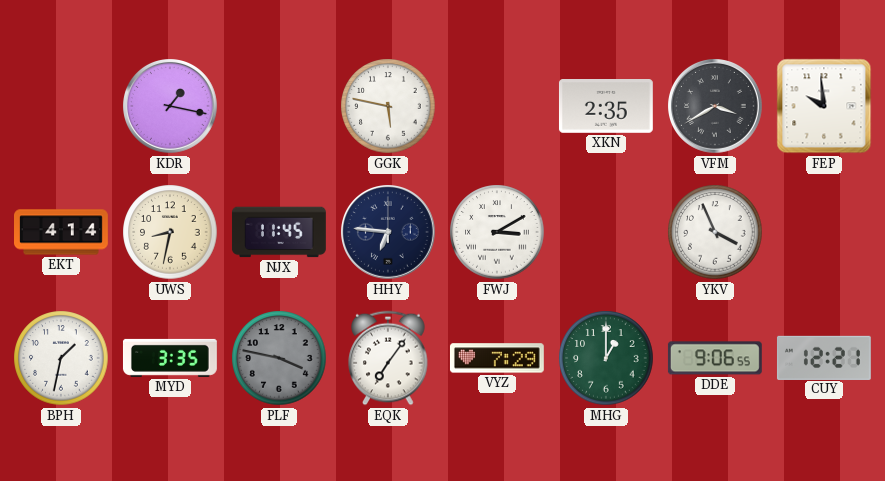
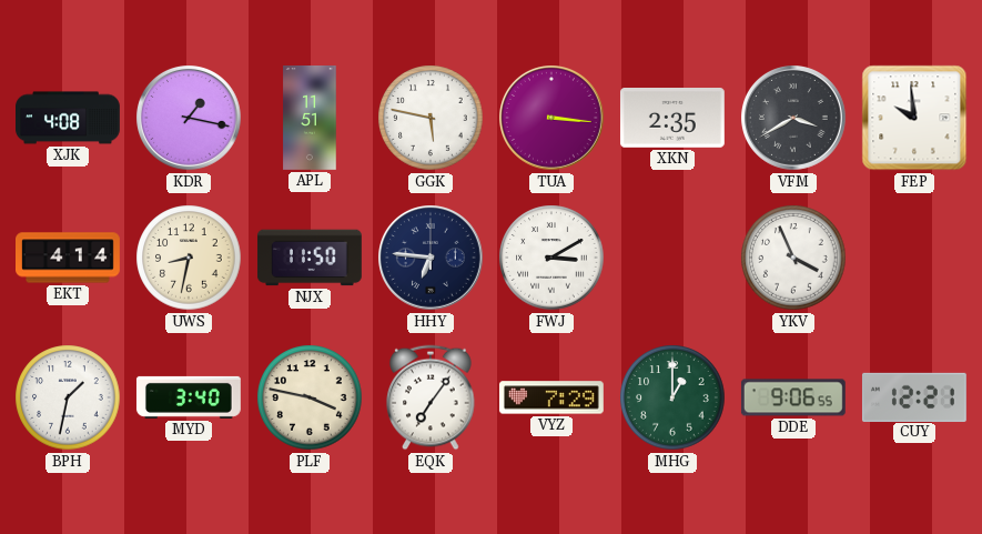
XJK: none -> 4:08
APL: none -> 11:51
TUA: none -> 3:16
NJX: 11:45 -> 11:50
MYD: 3:35 -> 3:40
PLF dial: grey -> cream
